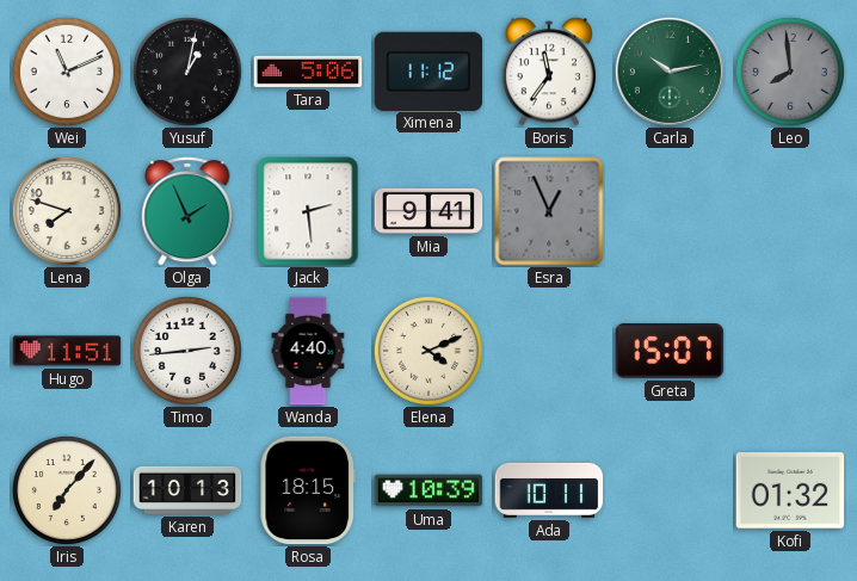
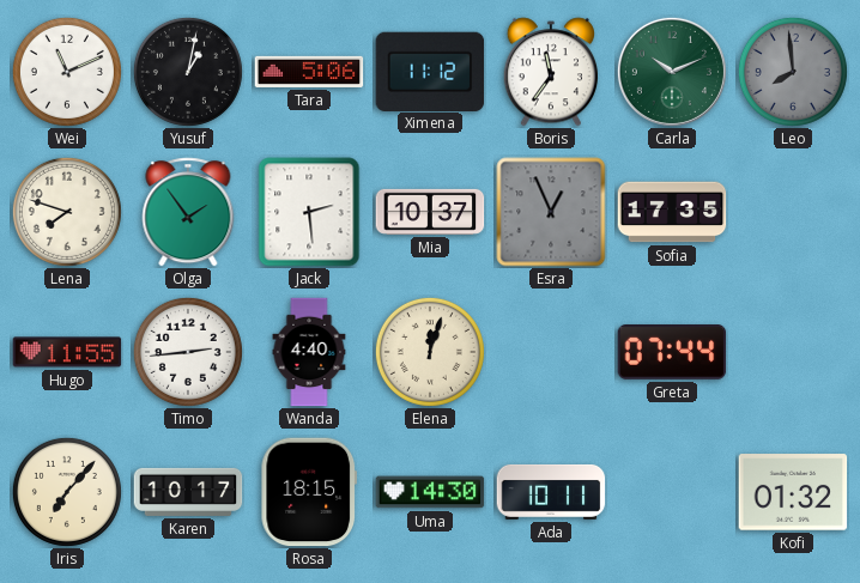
Carla: 10:13 -> 10:11
Olga: 1:56 -> 1:54
Mia: 9:41 -> 10:37
Sofia: none -> 17:35
Hugo: 11:51 -> 11:55
Elena: 4:11 -> 12:03
Greta: 15:07 -> 07:44
Karen: 10:13 -> 10:17
Uma: 10:39 -> 14:30
